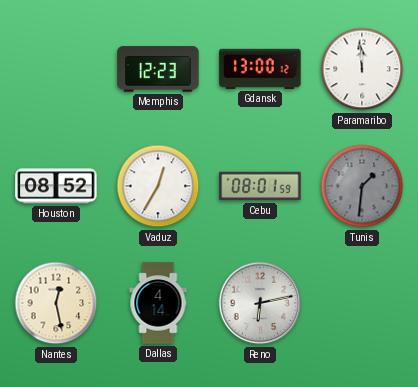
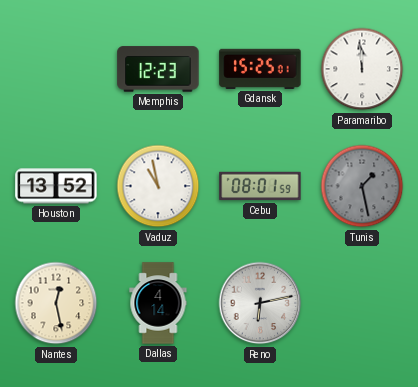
Gdansk: 13:00 -> 15:25
Houston: 08:52 -> 13:52
Vaduz: 12:35 -> 10:58
Tunis: 1:31 -> 1:28
